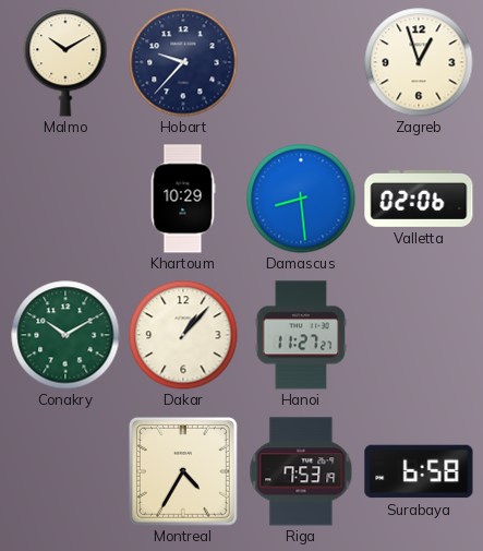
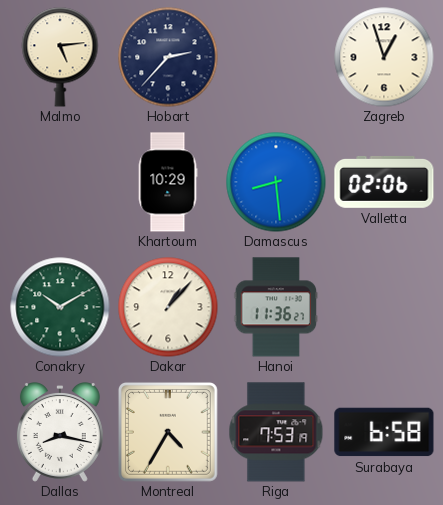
Malmo: 10:10 -> 5:14
Hobart: 9:37 -> 2:37
Hanoi: 11:27 -> 11:36
Dallas: none -> 8:17
